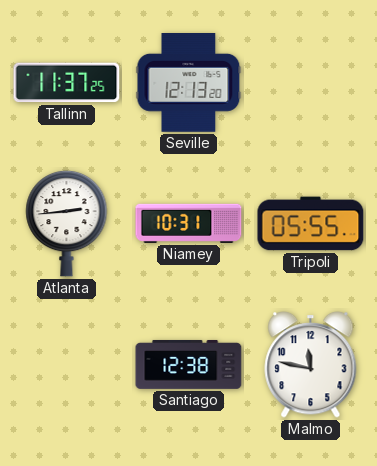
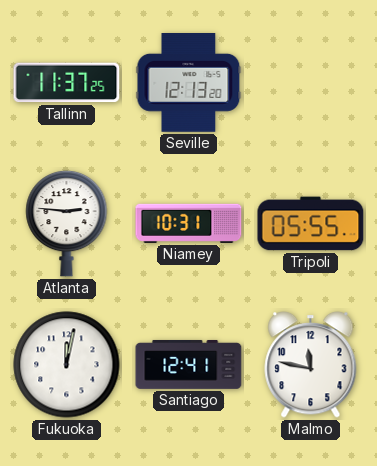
Atlanta: 2:44 -> 2:46
Fukuoka: none -> 12:02
Santiago: 12:38 -> 12:41
